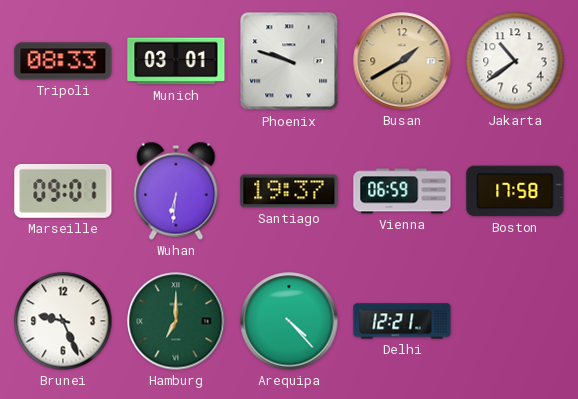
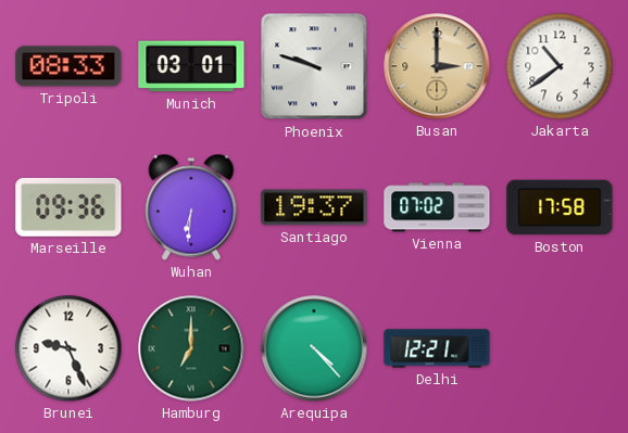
Busan: 1:40 -> 3:00
Marseille: 09:01 -> 09:36
Vienna: 06:59 -> 07:02
